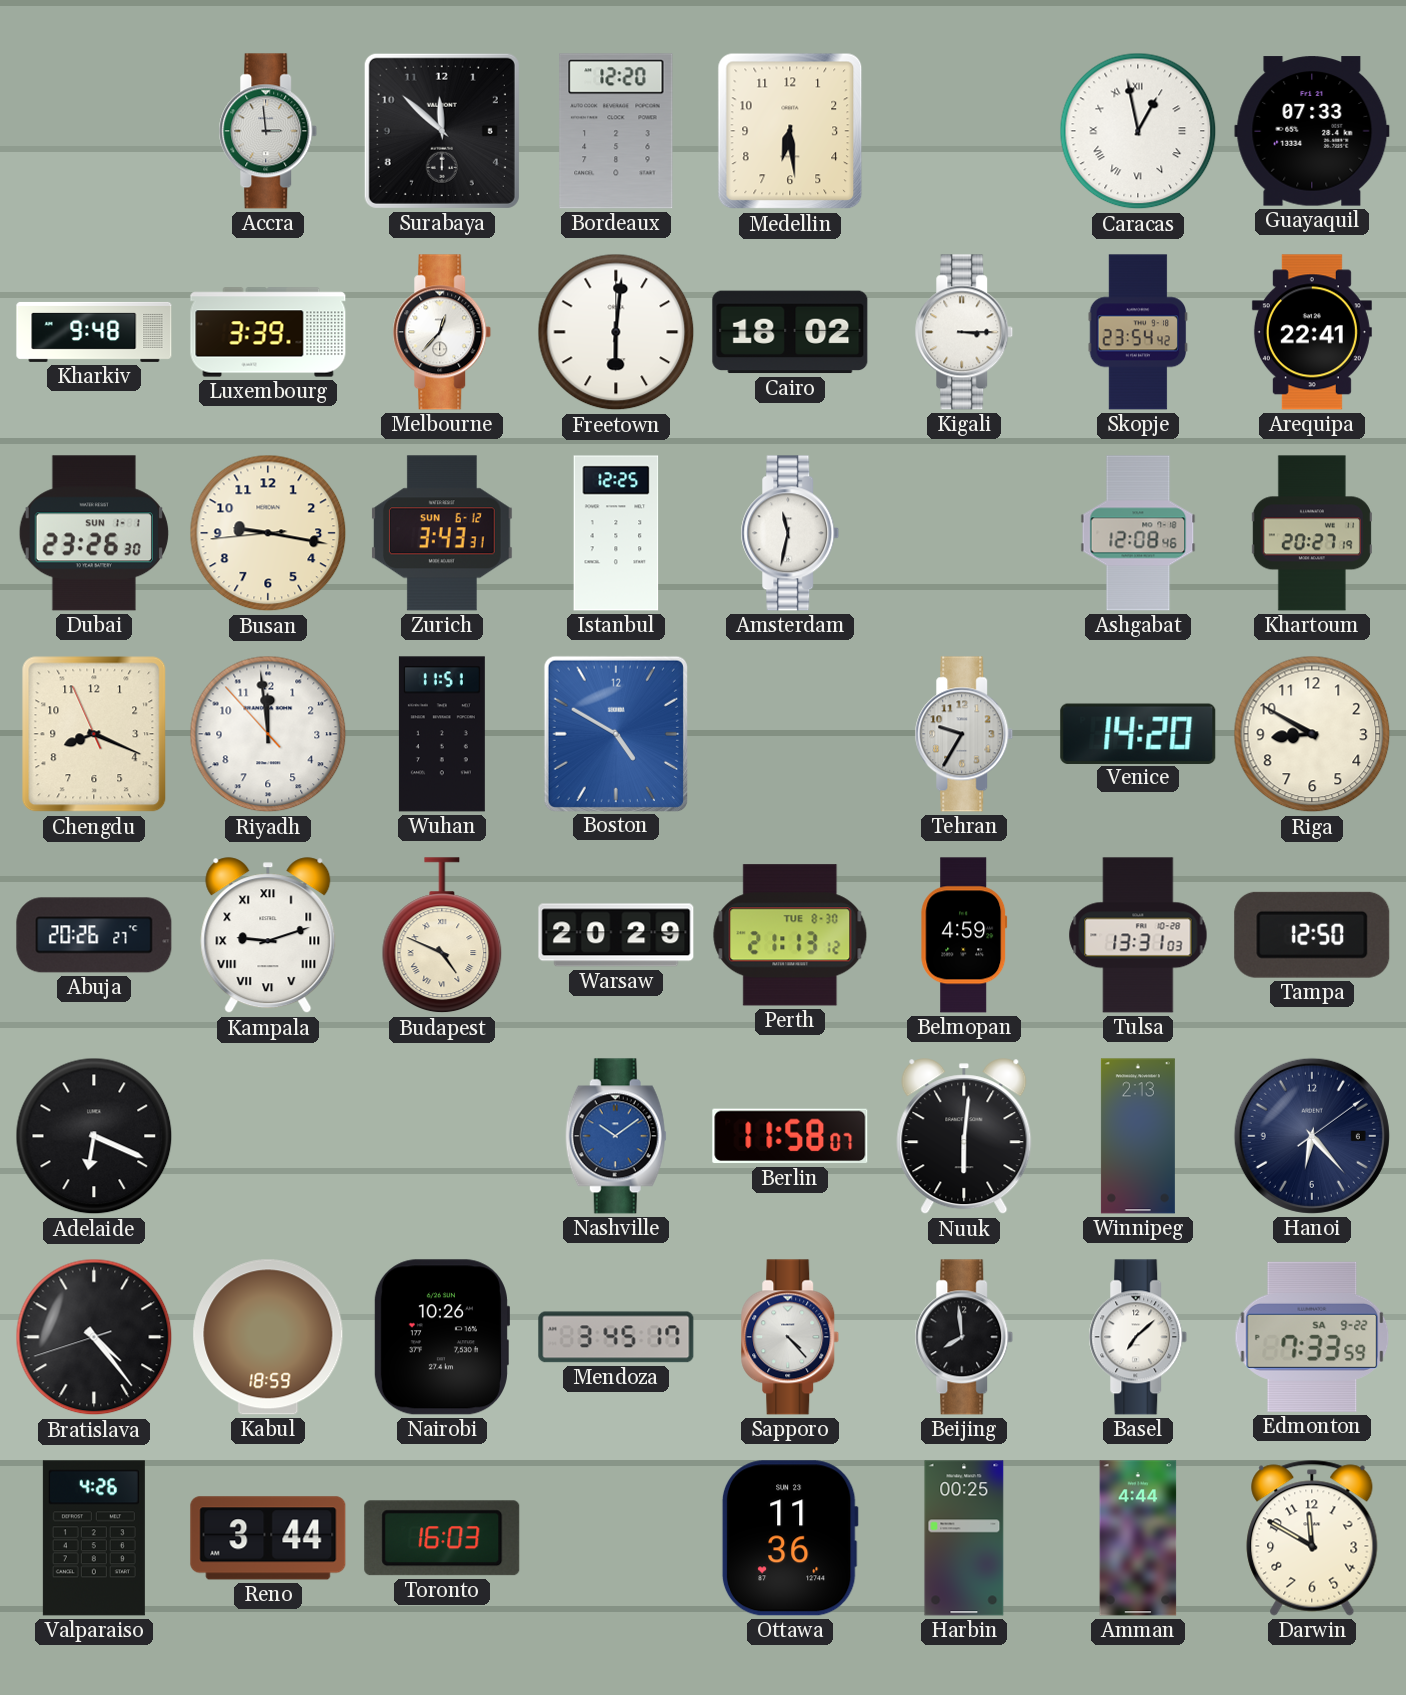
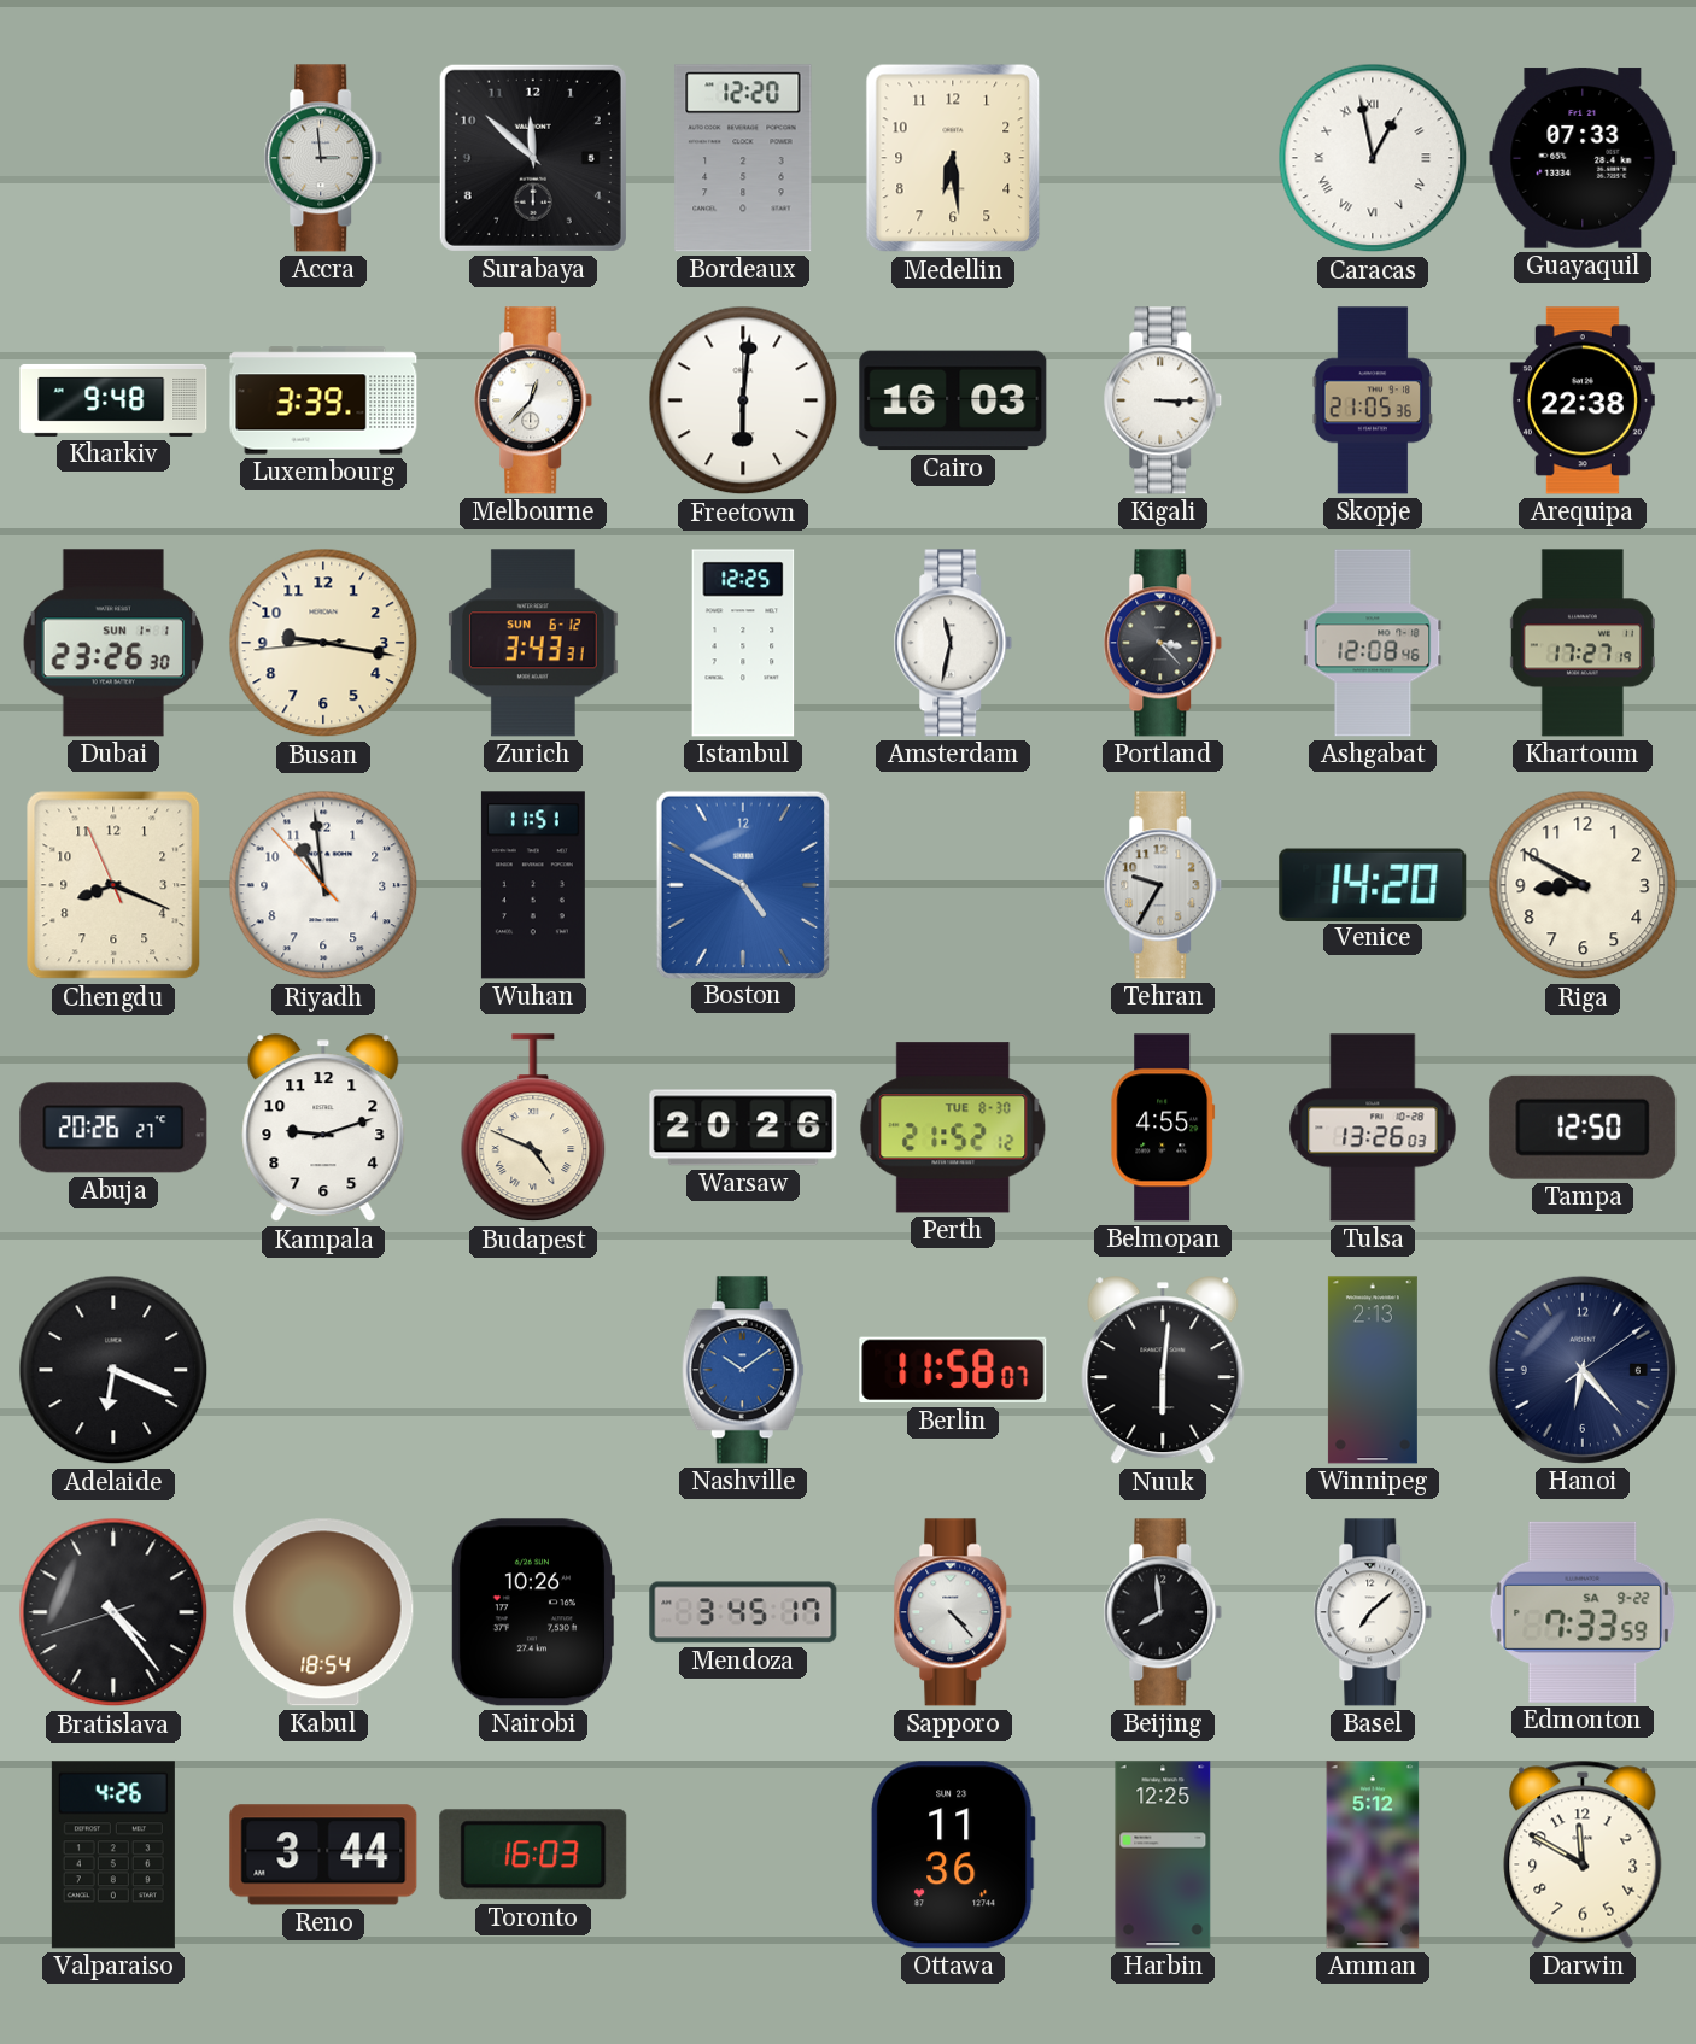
Cairo: 18:02 -> 16:03
Skopje: 23:54 -> 21:05
Arequipa: 22:41 -> 22:38
Portland: none -> 3:23
Khartoum: 20:27 -> 17:27
Riyadh: 11:58 -> 10:58
Kampala numerals: Roman -> Arabic
Warsaw: 20:29 -> 20:26
Perth: 21:13 -> 21:52
Belmopan: 4:59 -> 4:55
Tulsa: 13:31 -> 13:26
Kabul: 18:59 -> 18:54
Harbin: 00:25 -> 12:25
Amman: 4:44 -> 5:12
